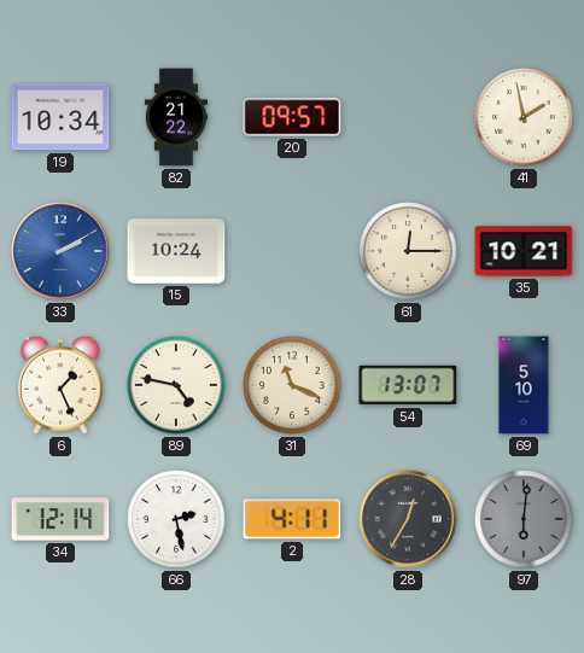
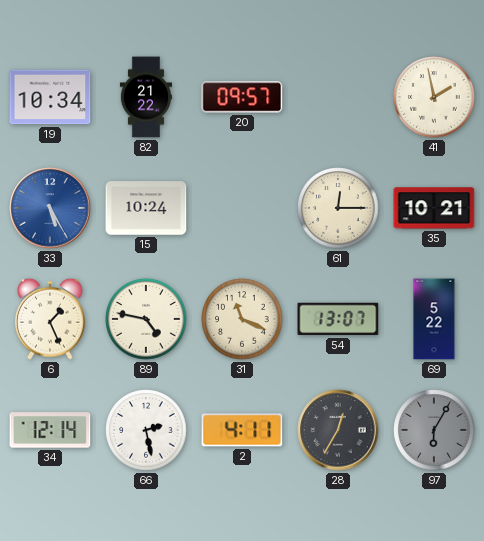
33: 2:10 -> 5:25
69: 5:10 -> 5:22
97: 6:01 -> 6:05
